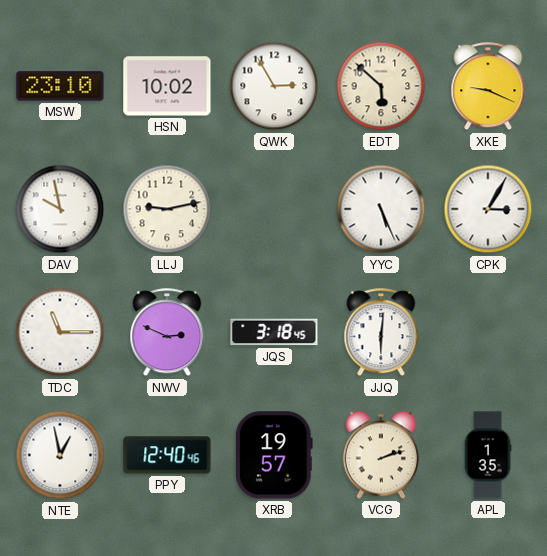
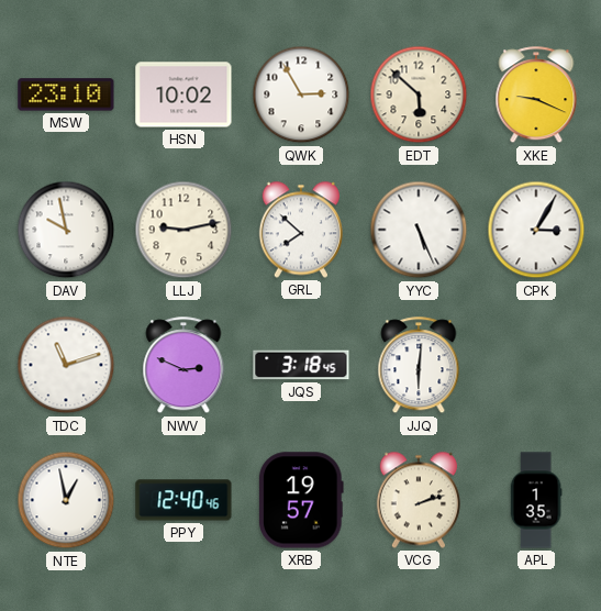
GRL: none -> 7:52
TDC: 11:15 -> 11:12
